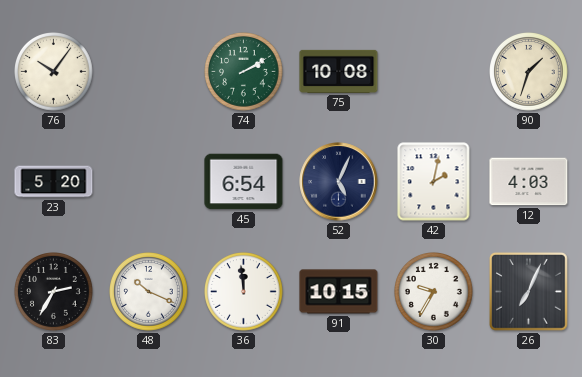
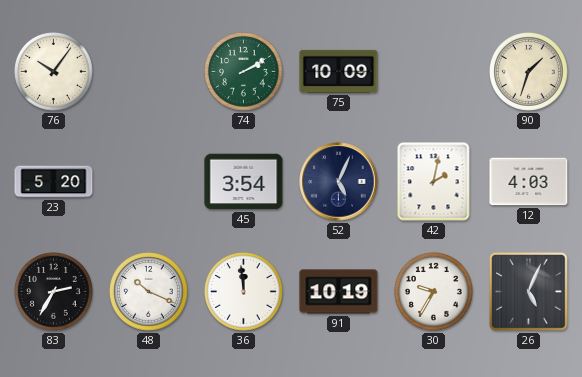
75: 10:08 -> 10:09
45: 6:54 -> 3:54
91: 10:15 -> 10:19
26: 7:04 -> 5:04
